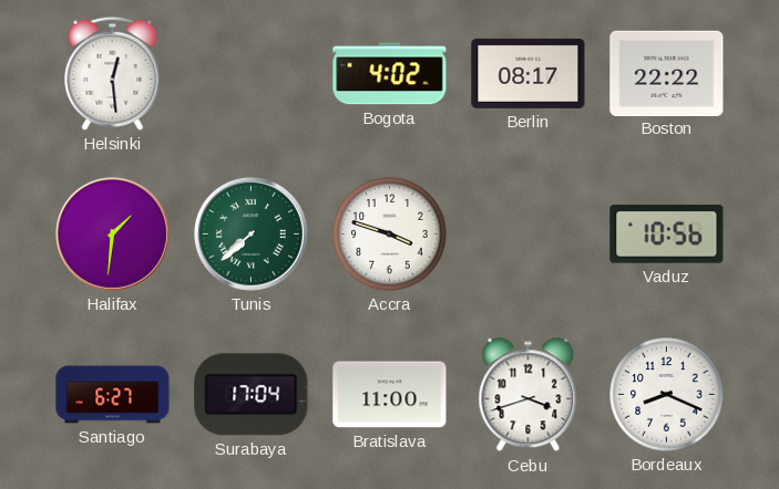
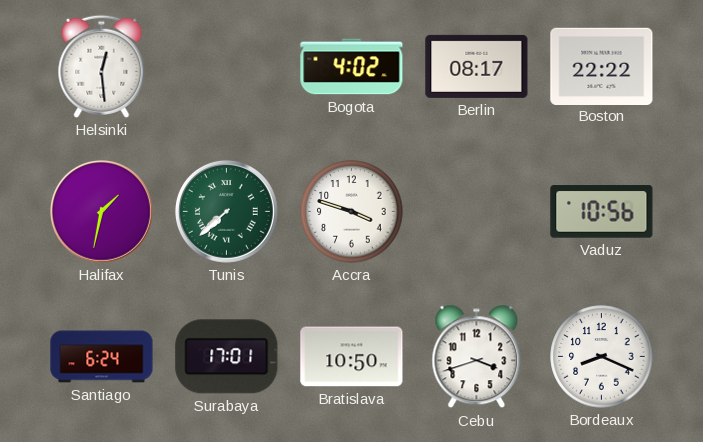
Halifax: 1:31 -> 1:32
Santiago: 6:27 -> 6:24
Surabaya: 17:04 -> 17:01
Bratislava: 11:00 -> 10:50
